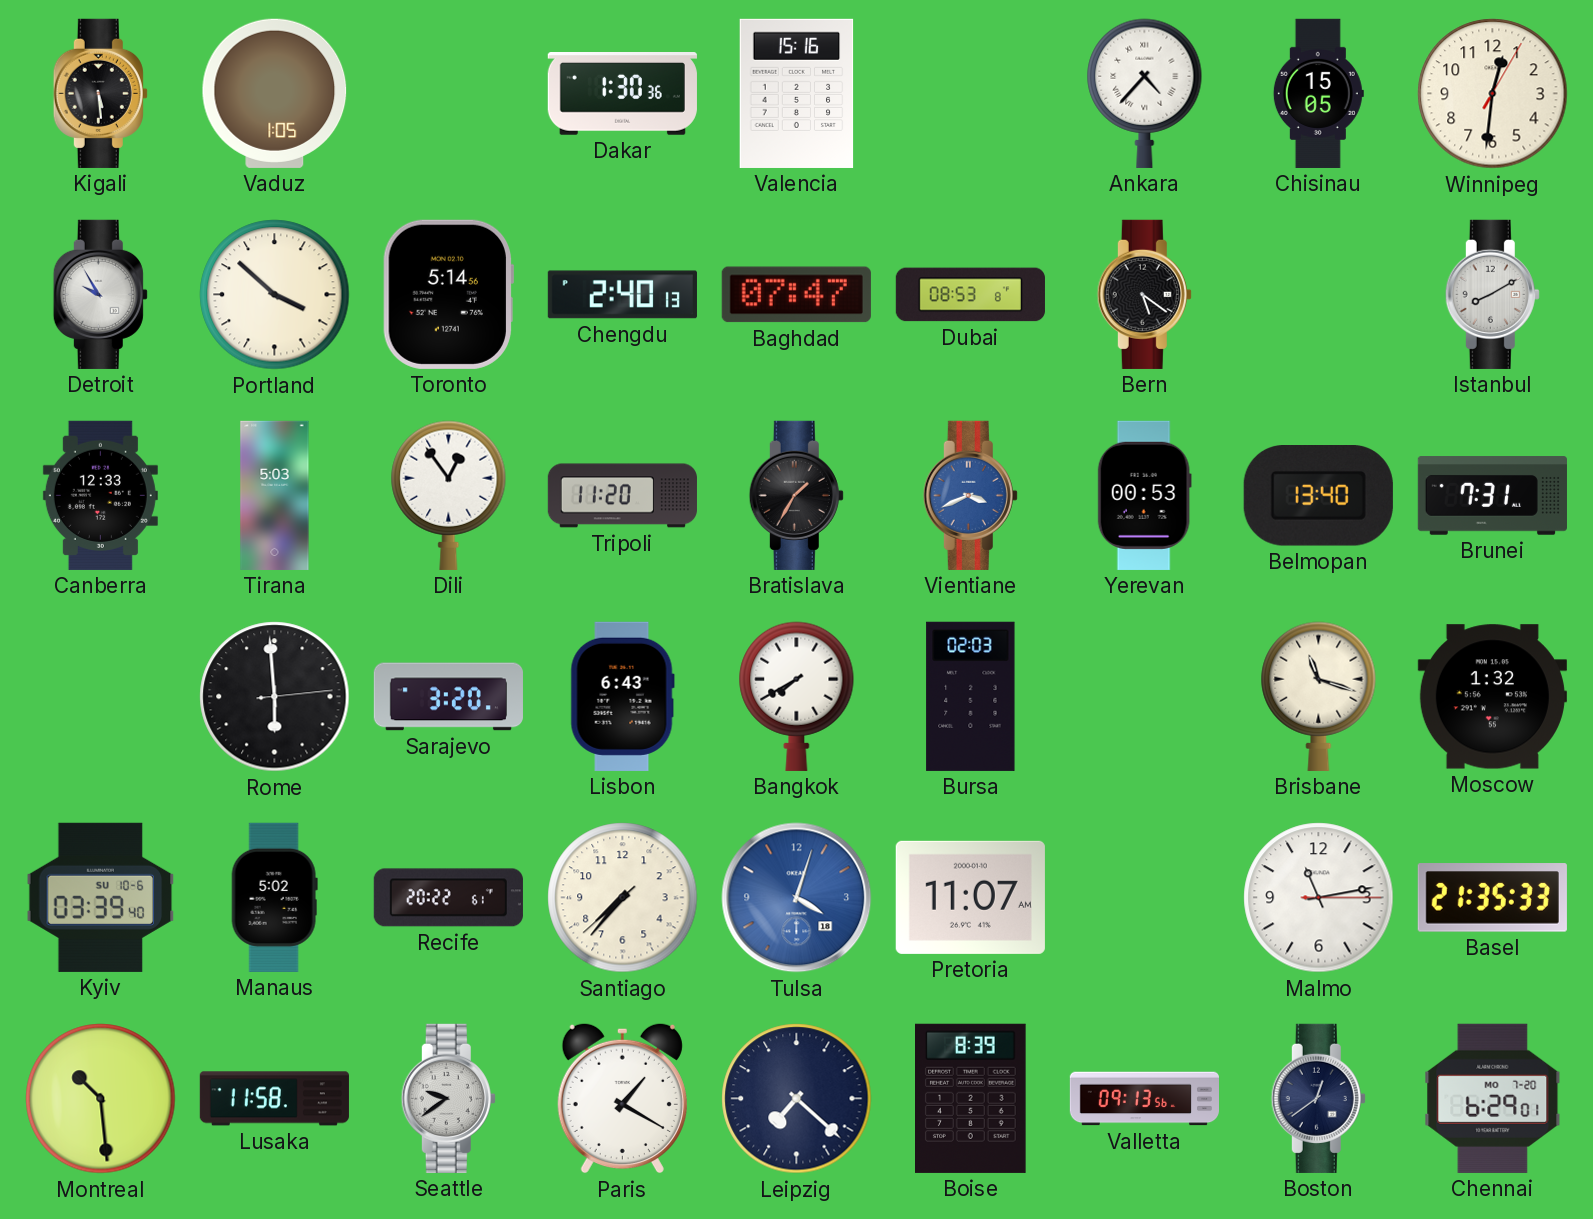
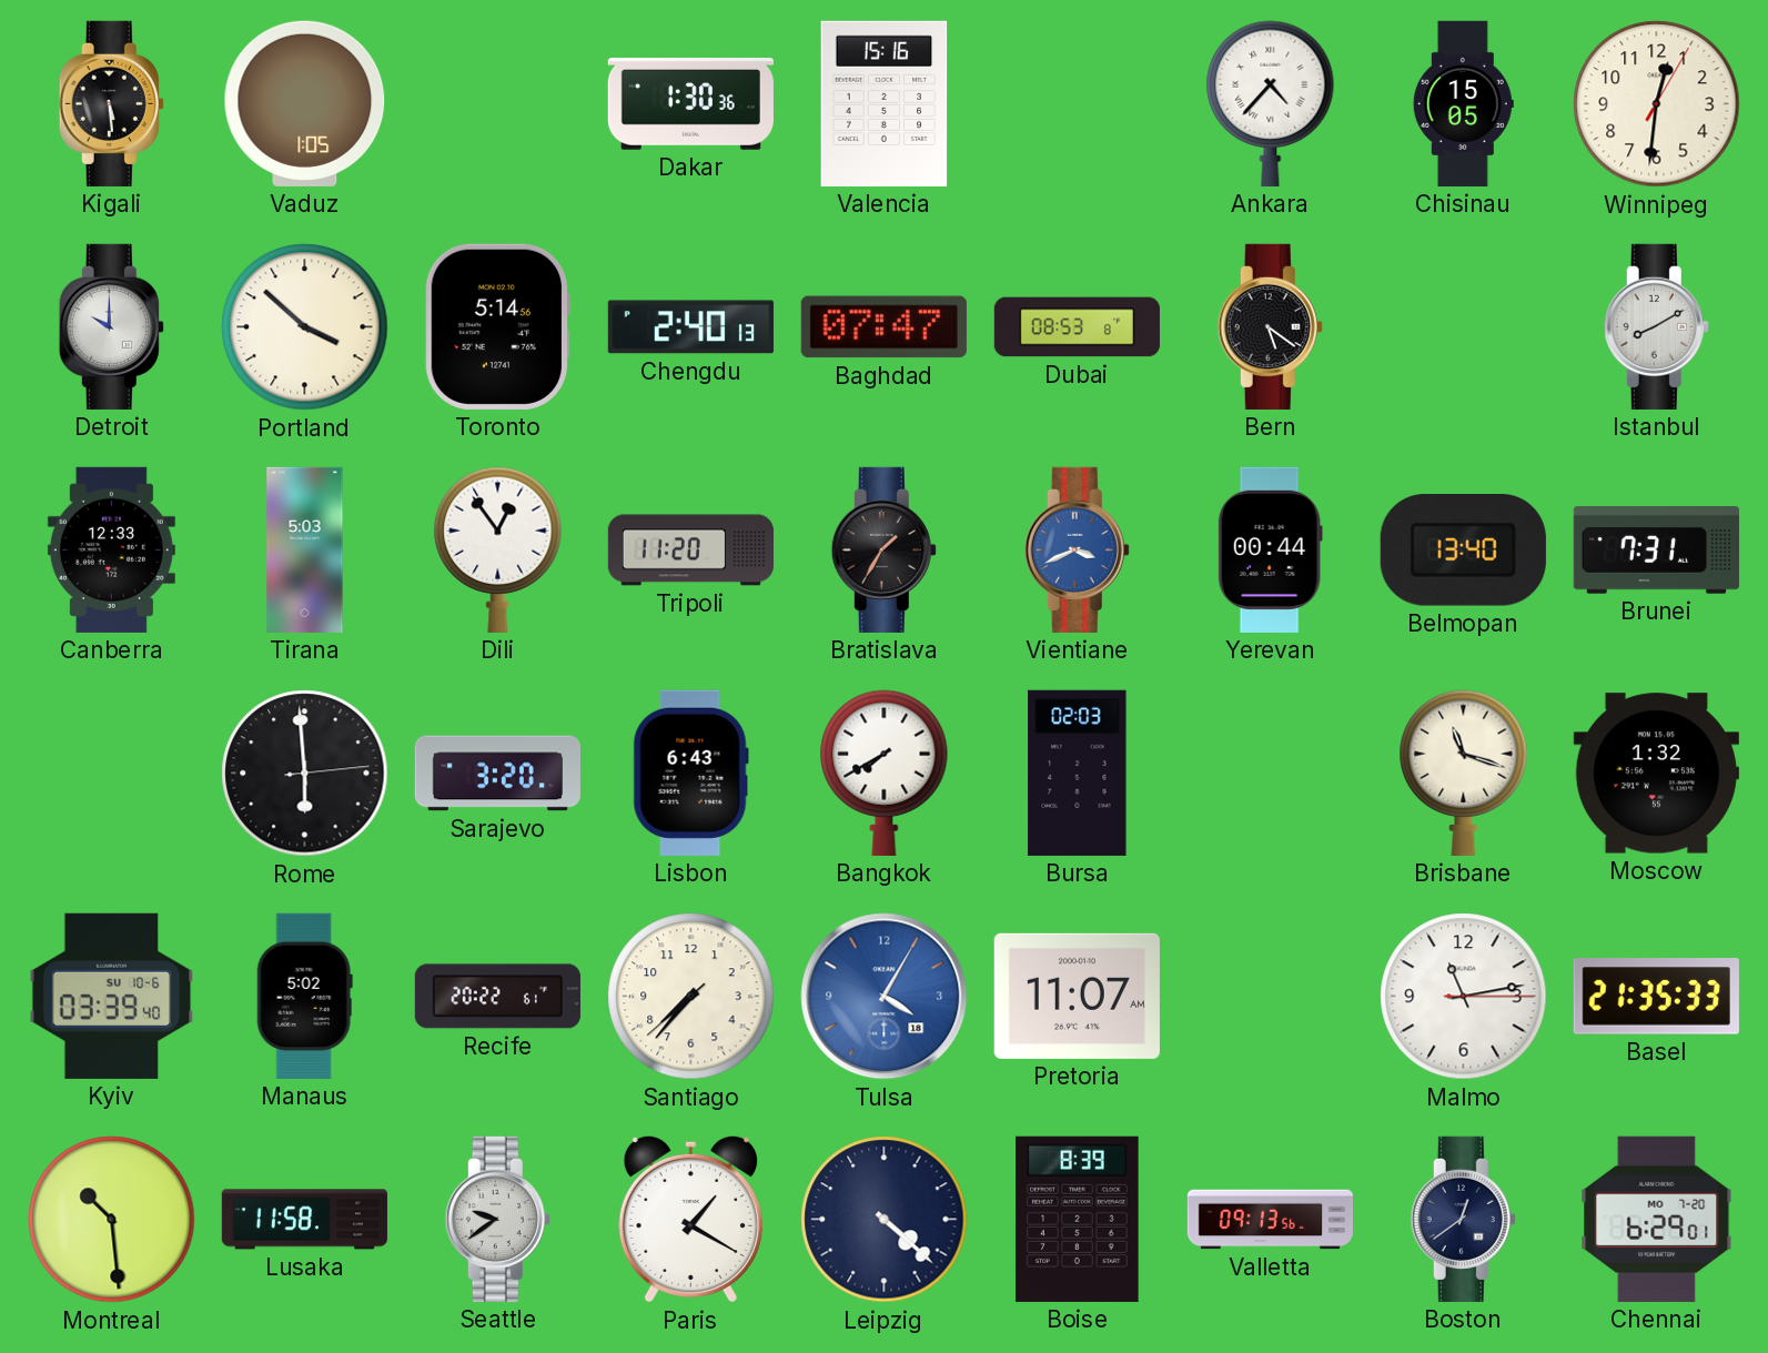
Detroit: 9:55 -> 10:00
Yerevan: 00:53 -> 00:44
Tulsa: 4:03 -> 4:05
Leipzig: 7:22 -> 4:22
